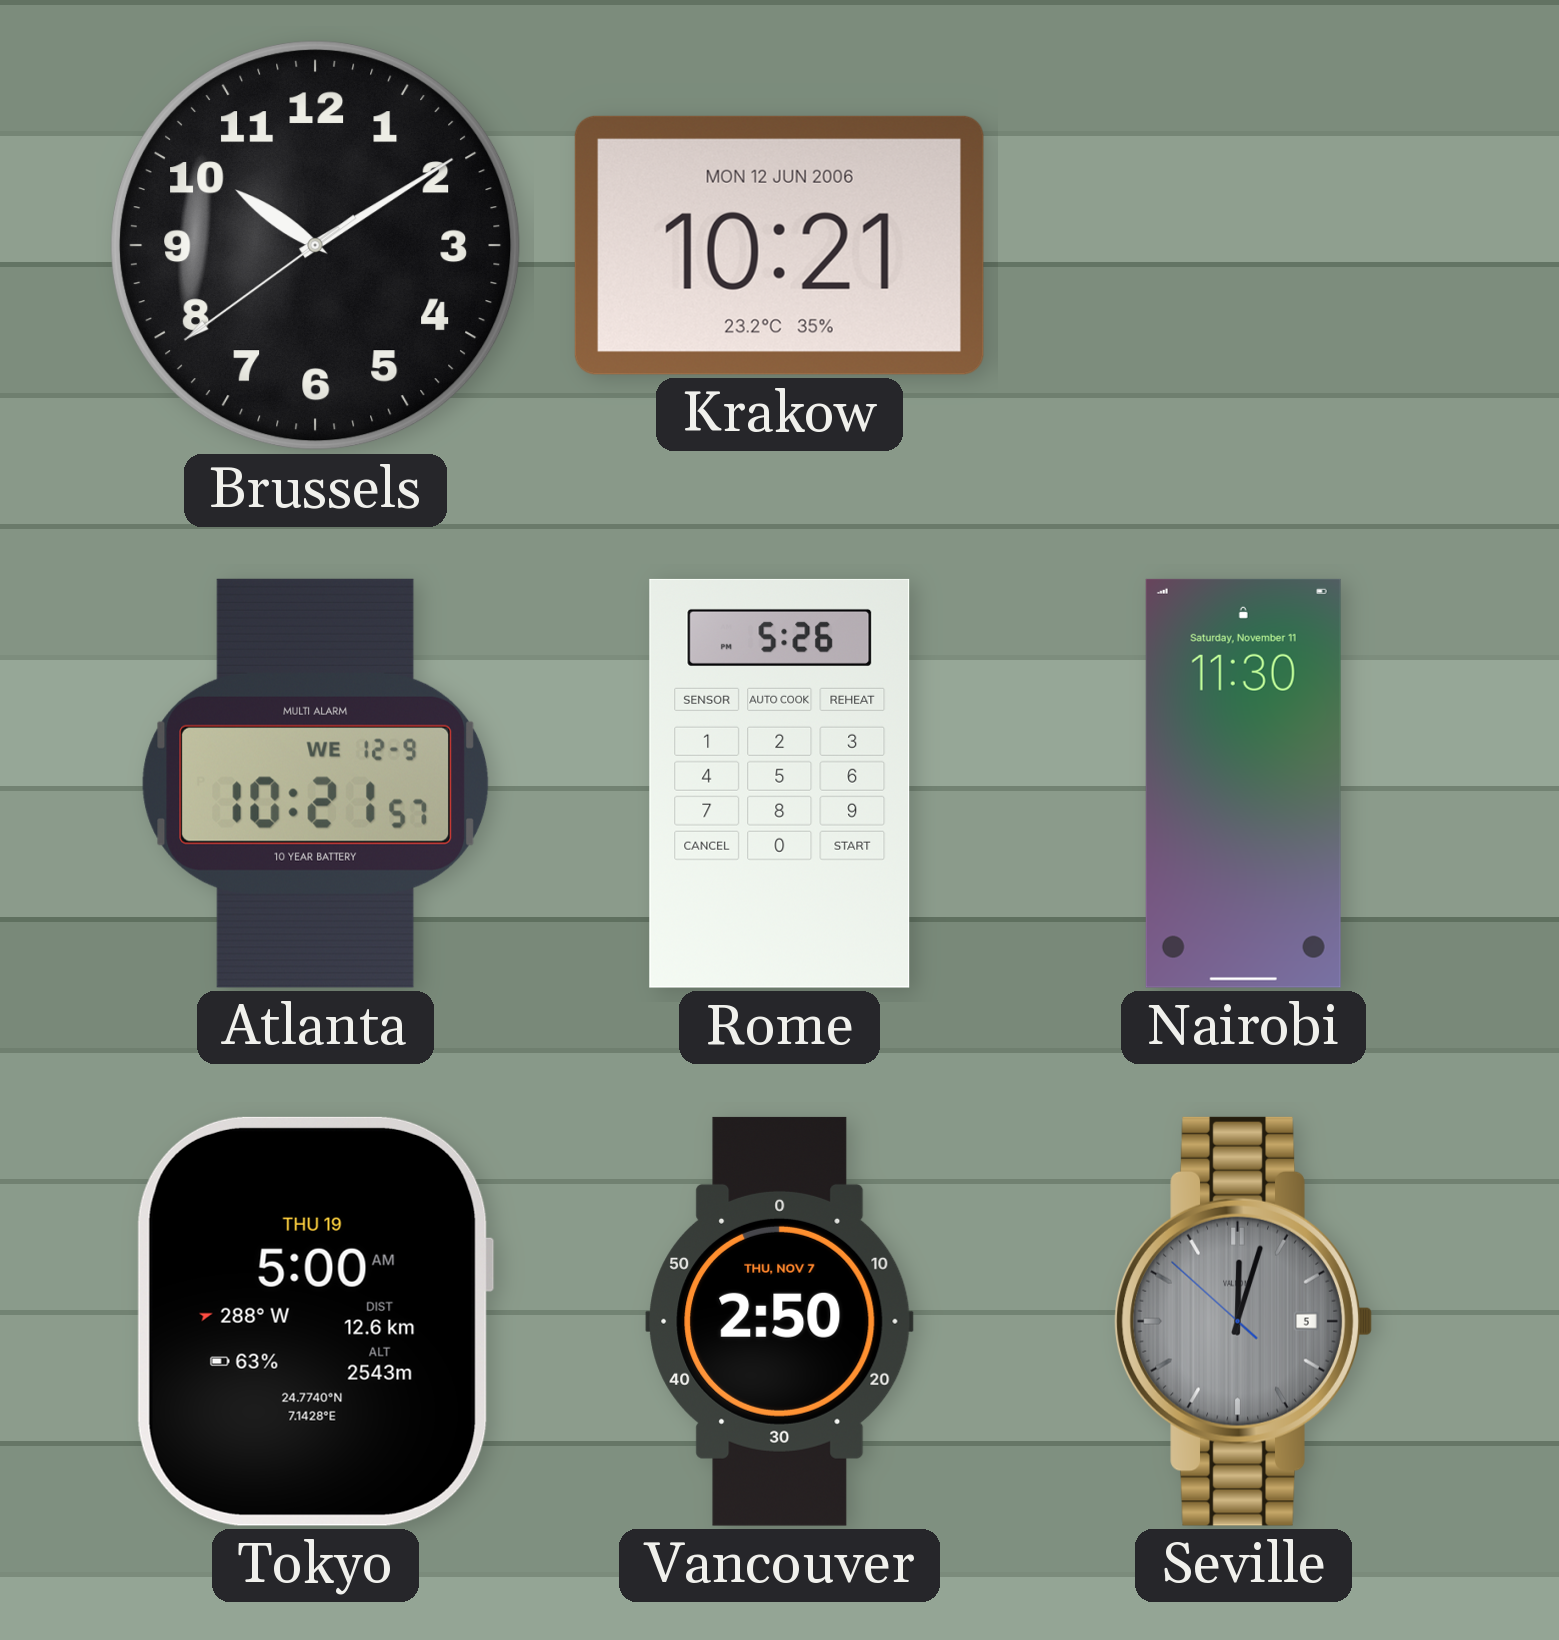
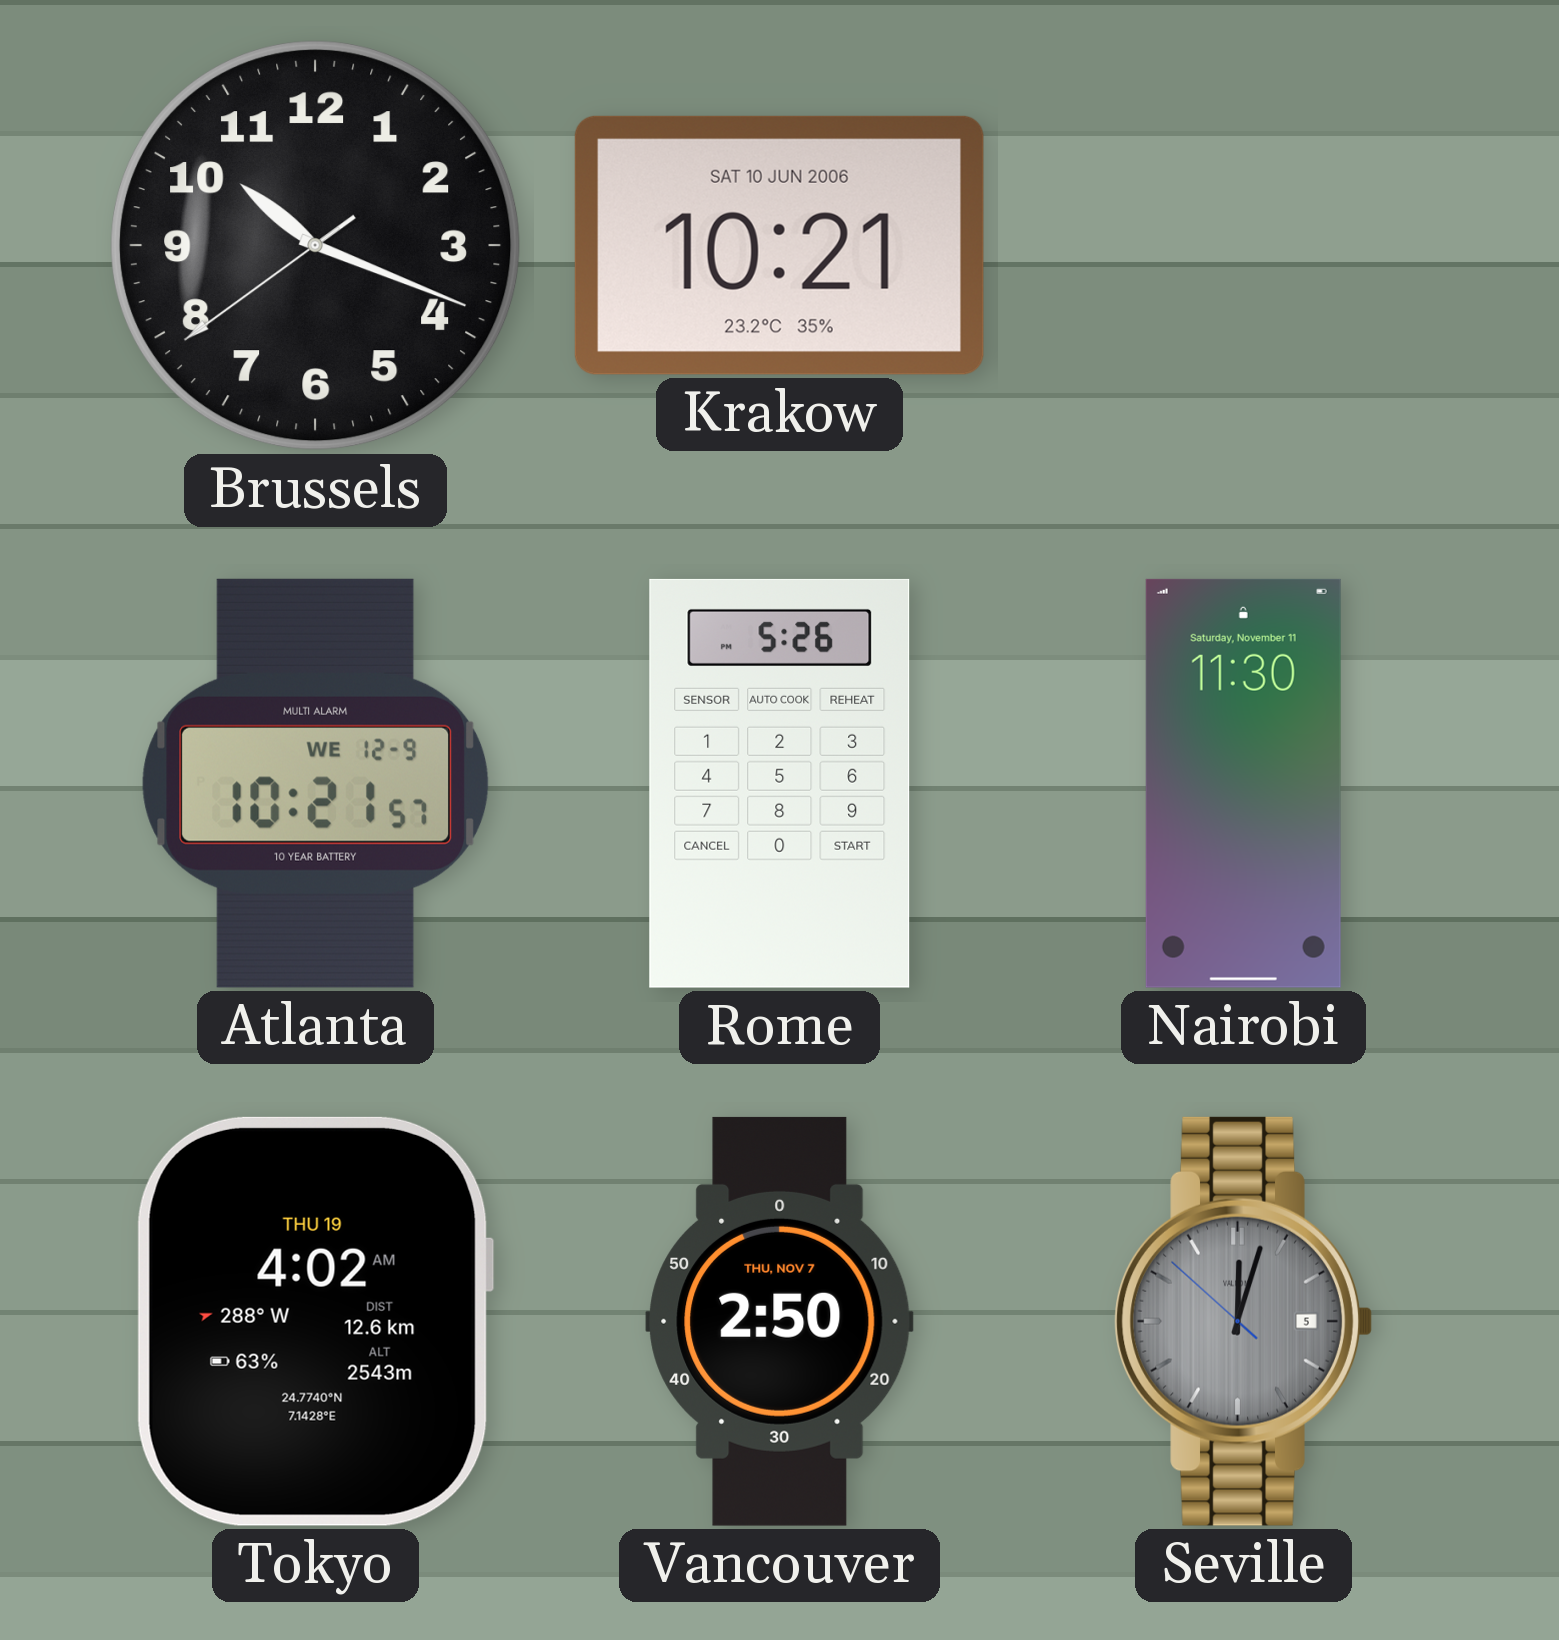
Brussels: 10:09 -> 10:18
Krakow date: MON 12 JUN 2006 -> SAT 10 JUN 2006
Tokyo: 5:00 -> 4:02
